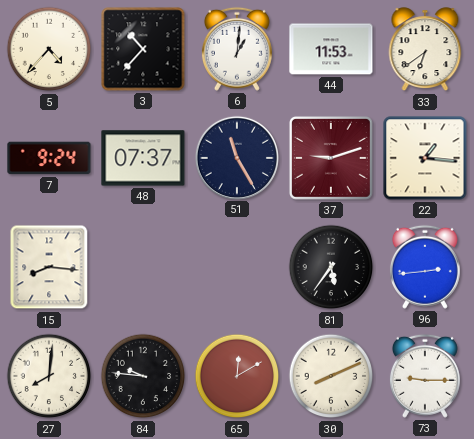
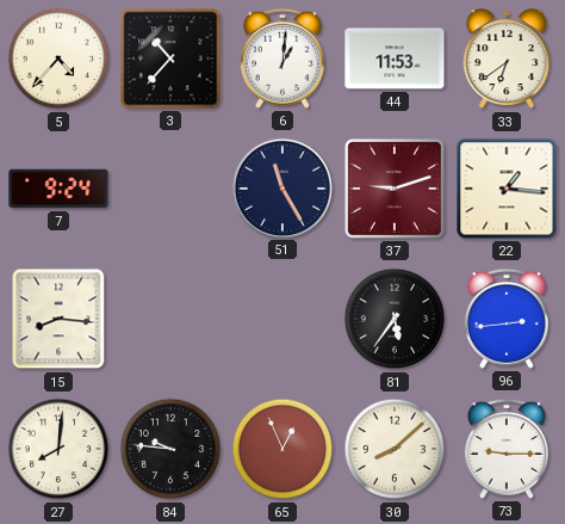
48: 07:37 -> none
65: 12:10 -> 12:56
30: 8:11 -> 8:08
